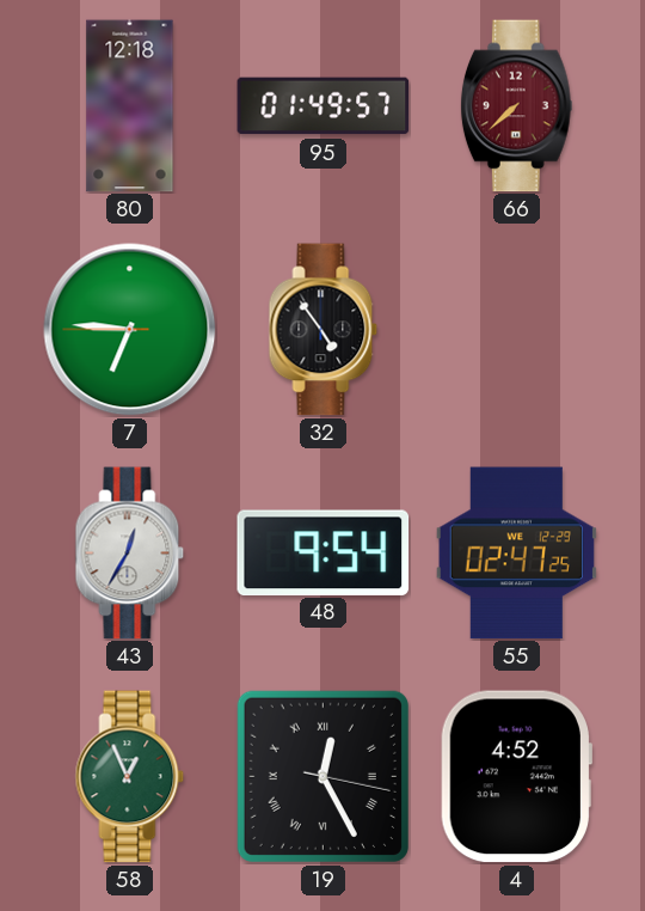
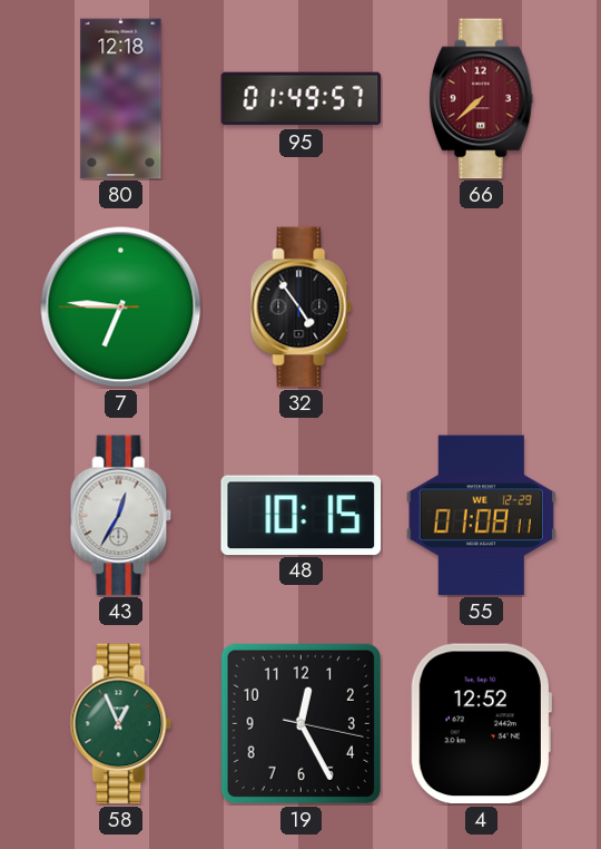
48: 9:54 -> 10:15
55: 02:47 -> 01:08
19 numerals: Roman -> Arabic
4: 4:52 -> 12:52
